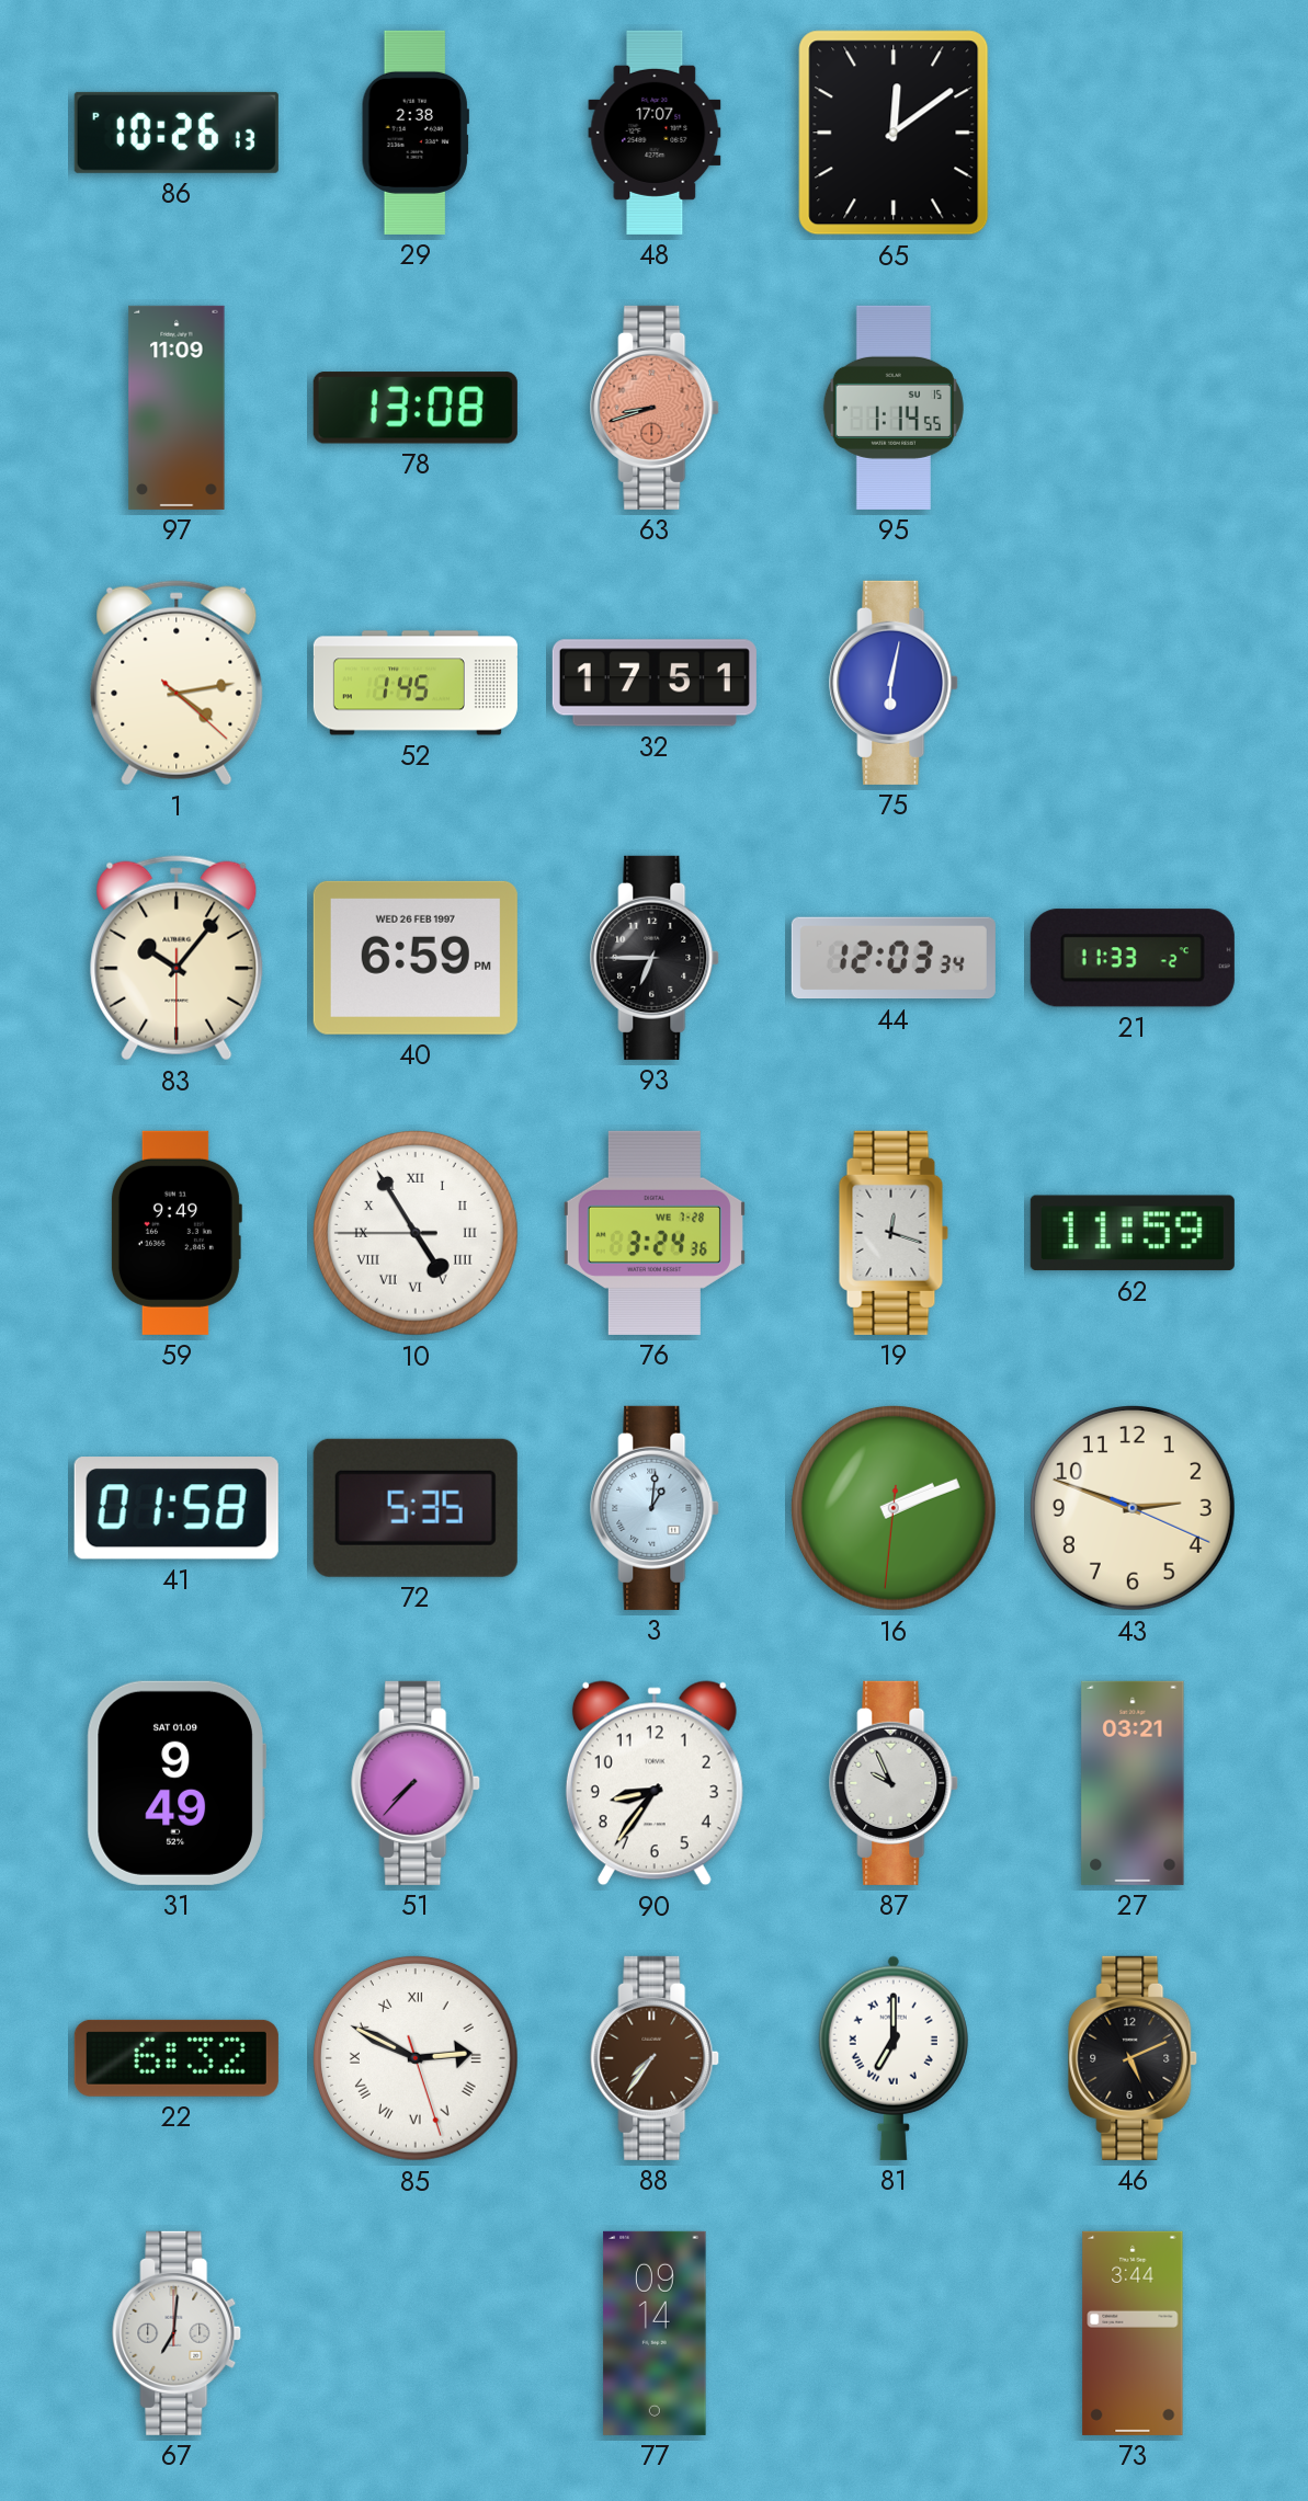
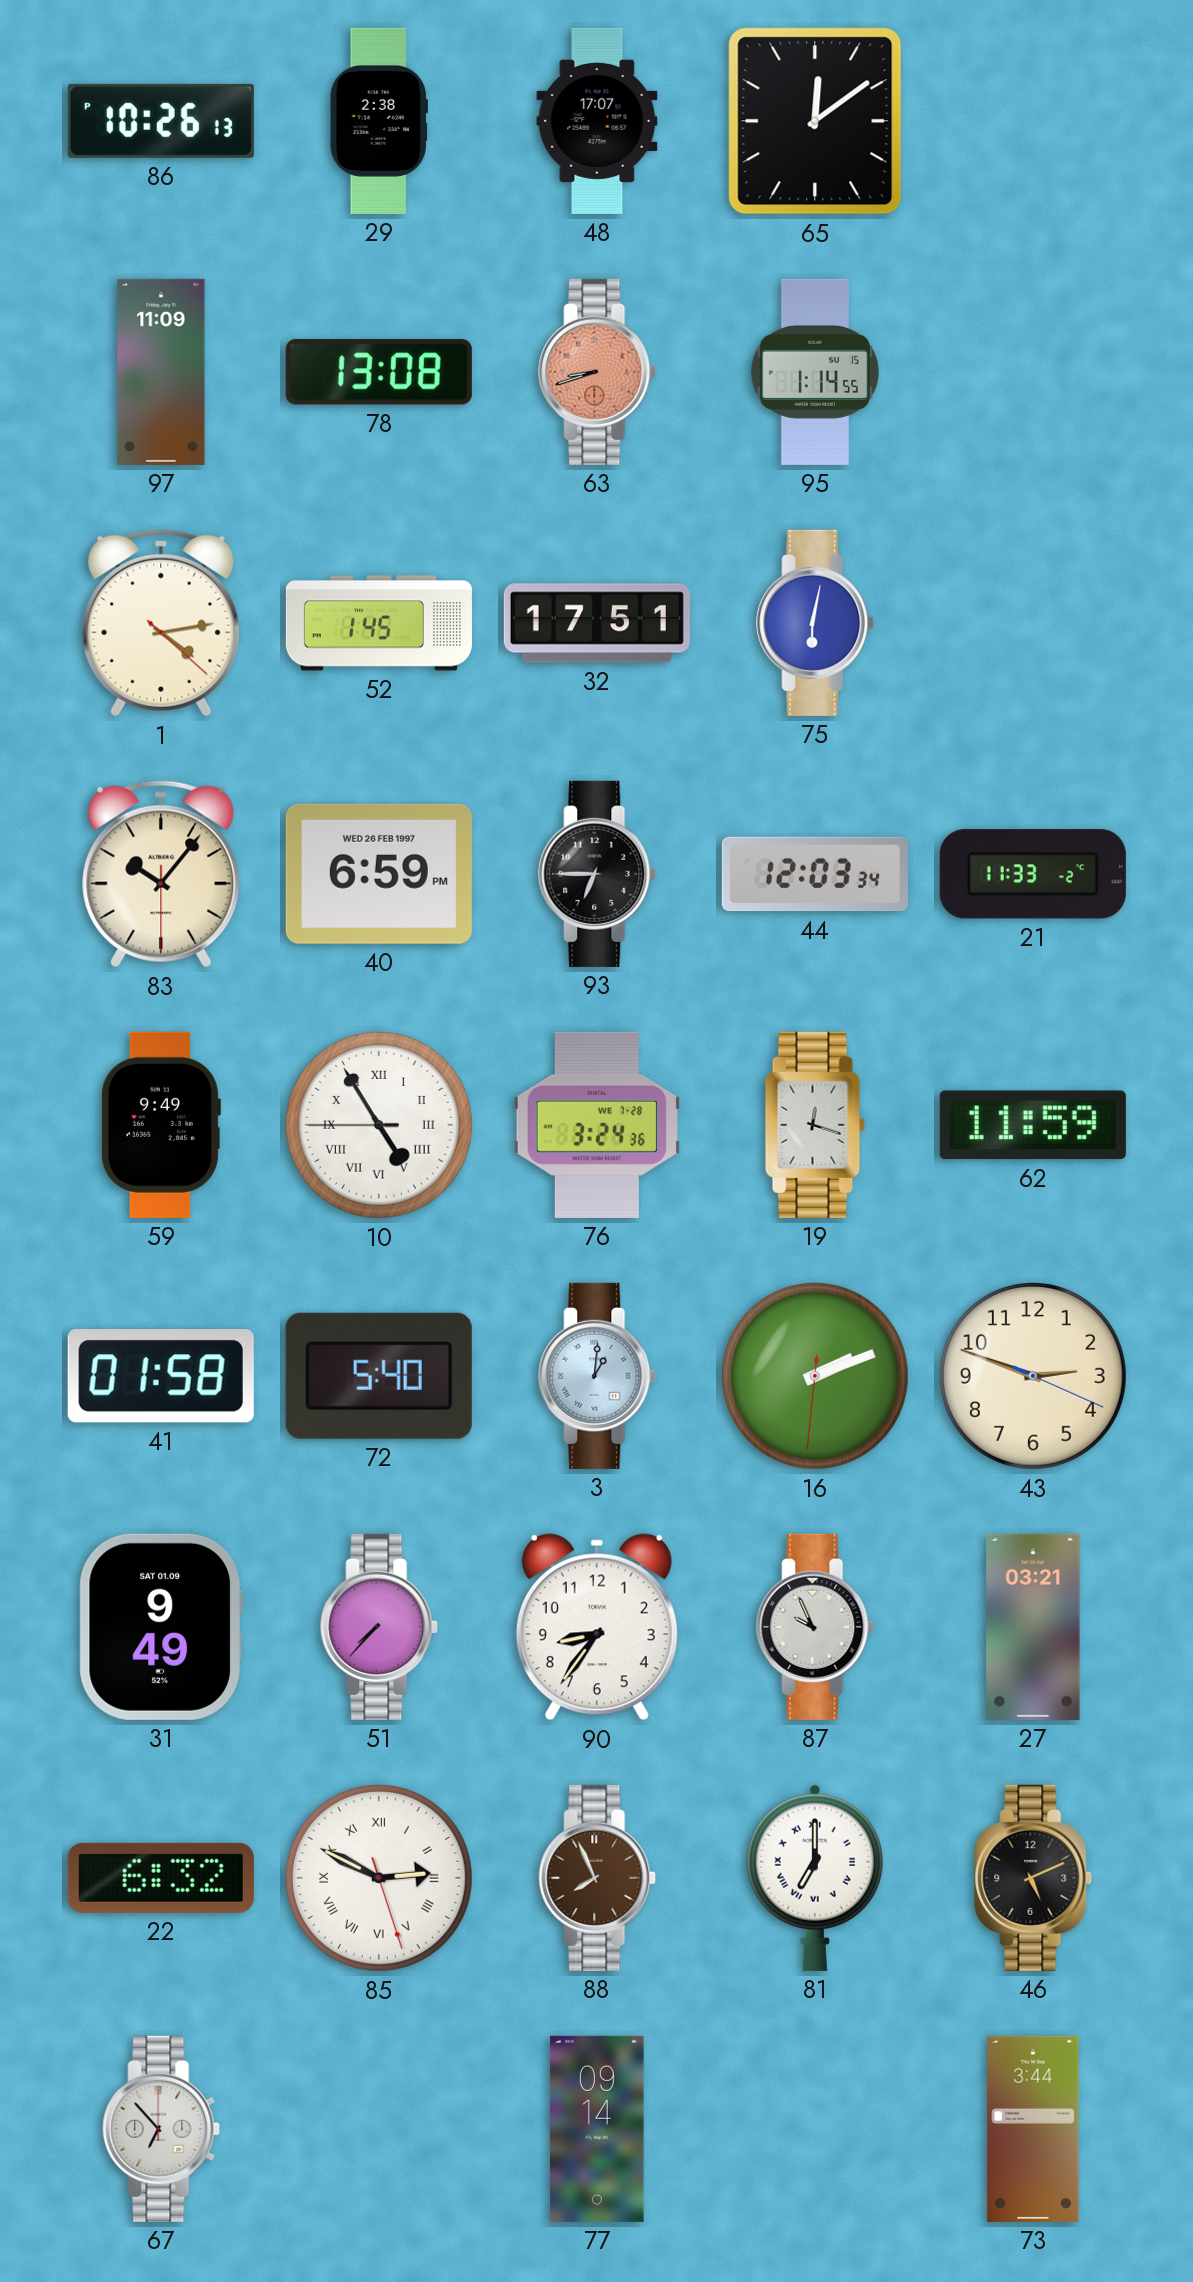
72: 5:35 -> 5:40
88: 7:36 -> 7:56
67: 7:01 -> 6:53
